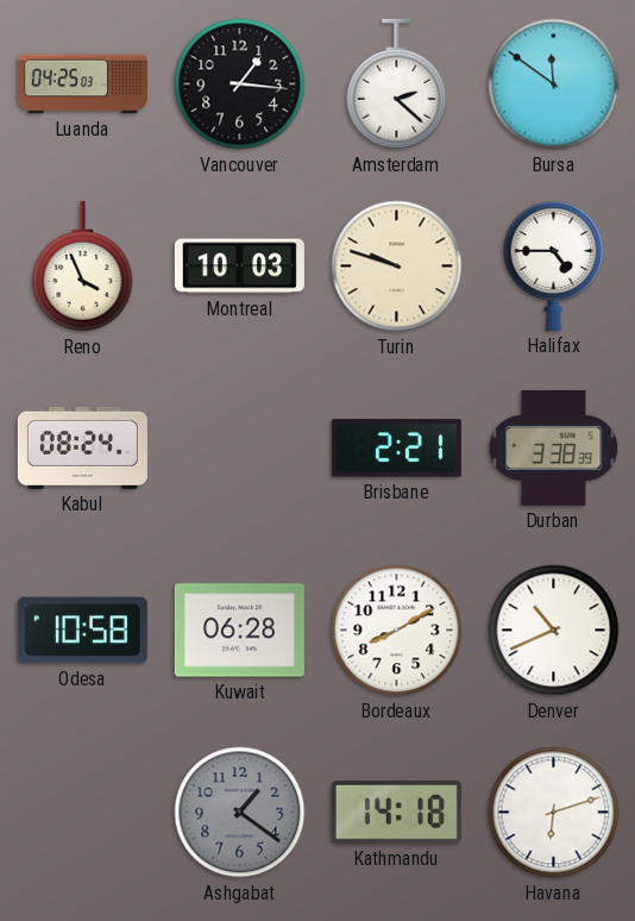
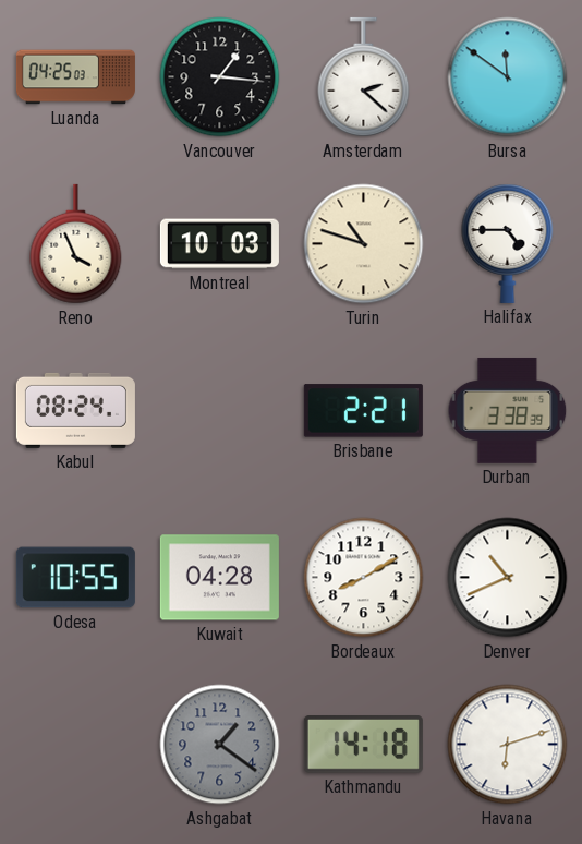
Turin: 9:48 -> 10:48
Odesa: 10:58 -> 10:55
Kuwait: 06:28 -> 04:28
